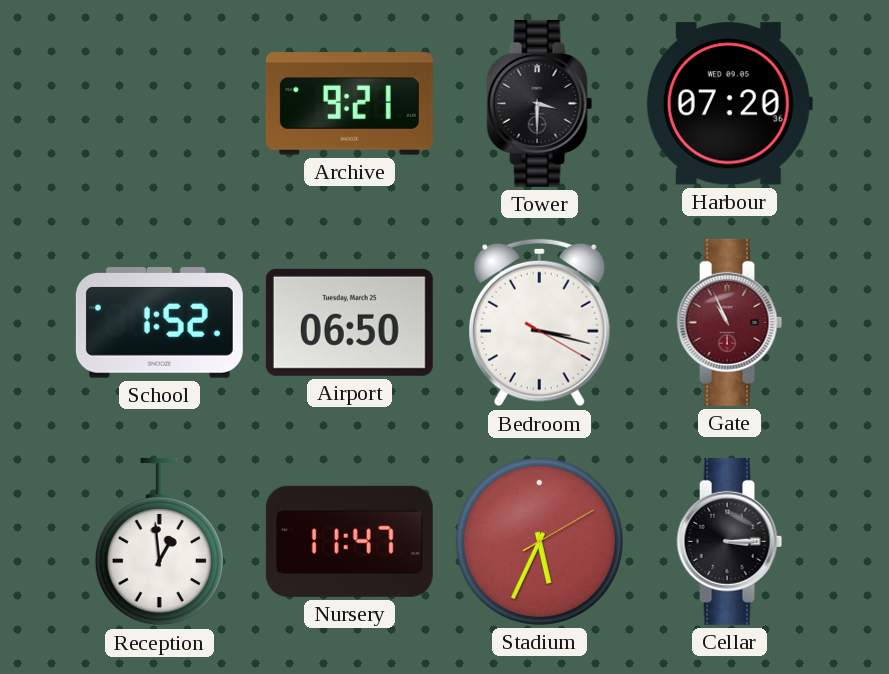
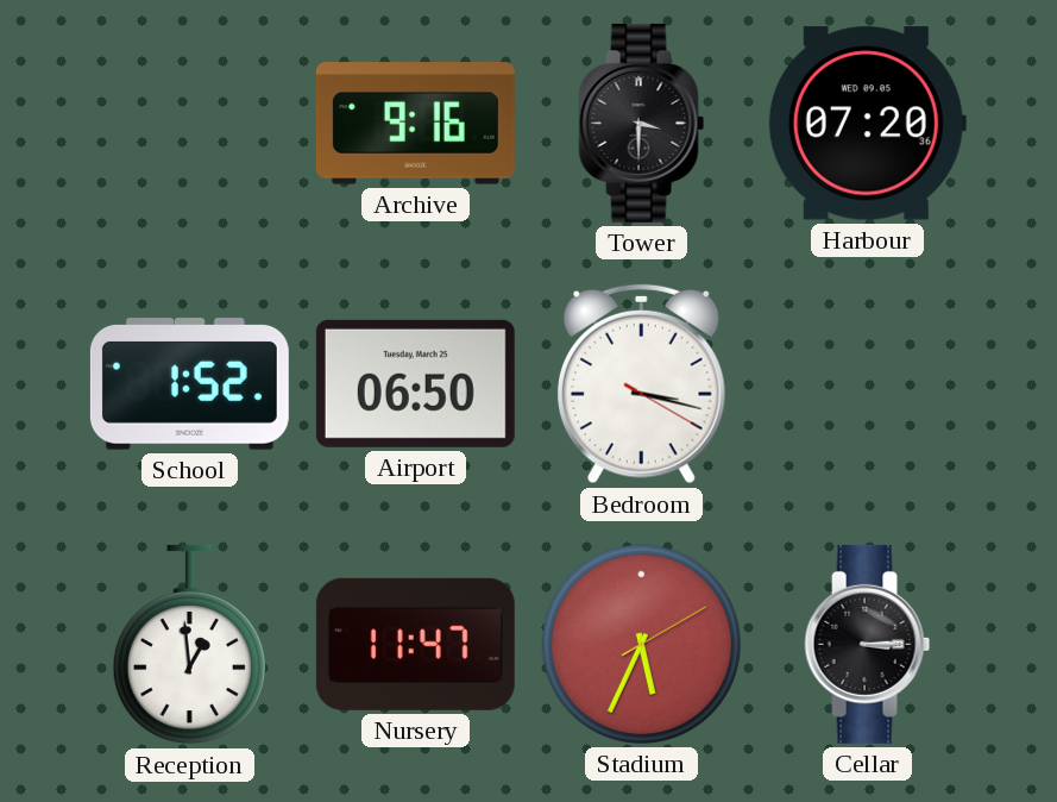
Archive: 9:21 -> 9:16
Gate: 10:56 -> none
